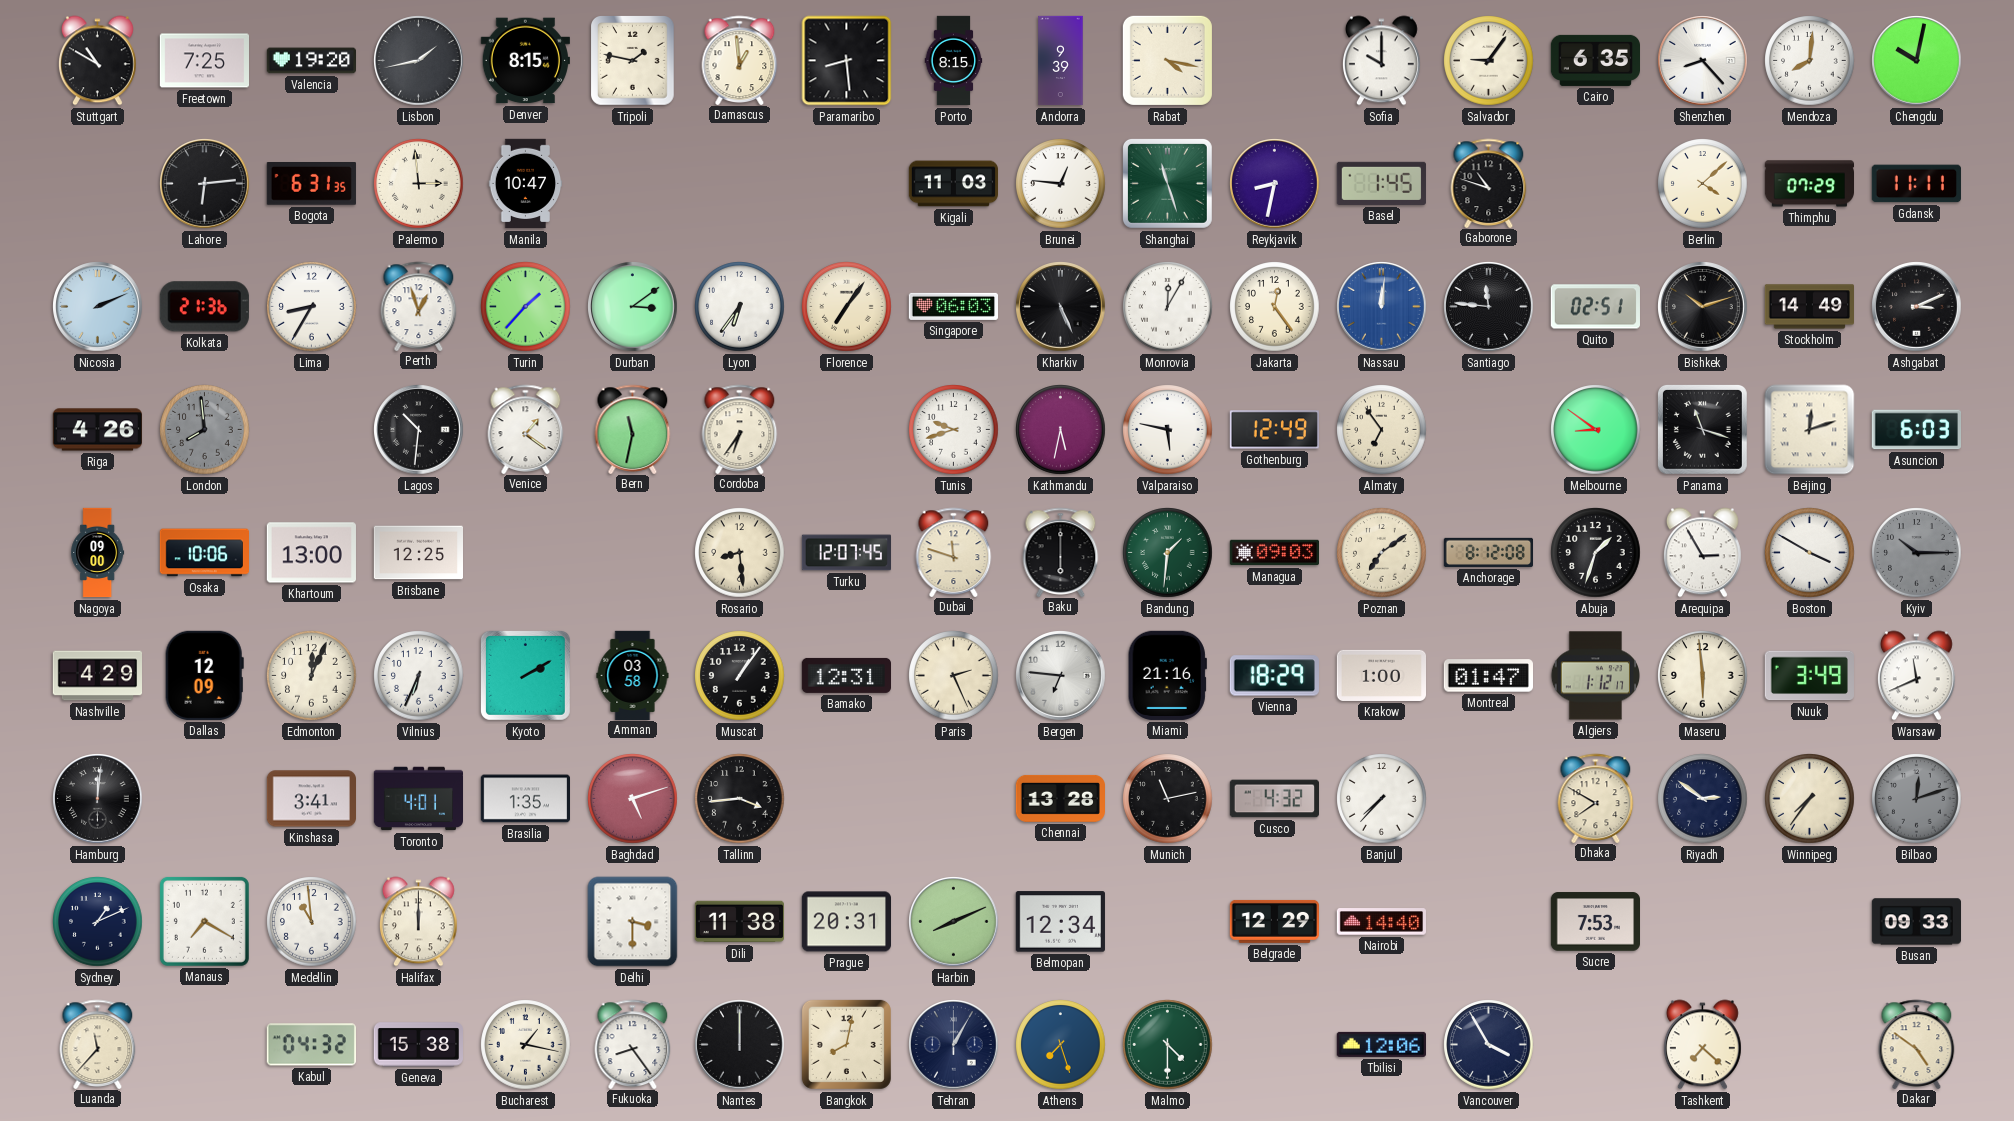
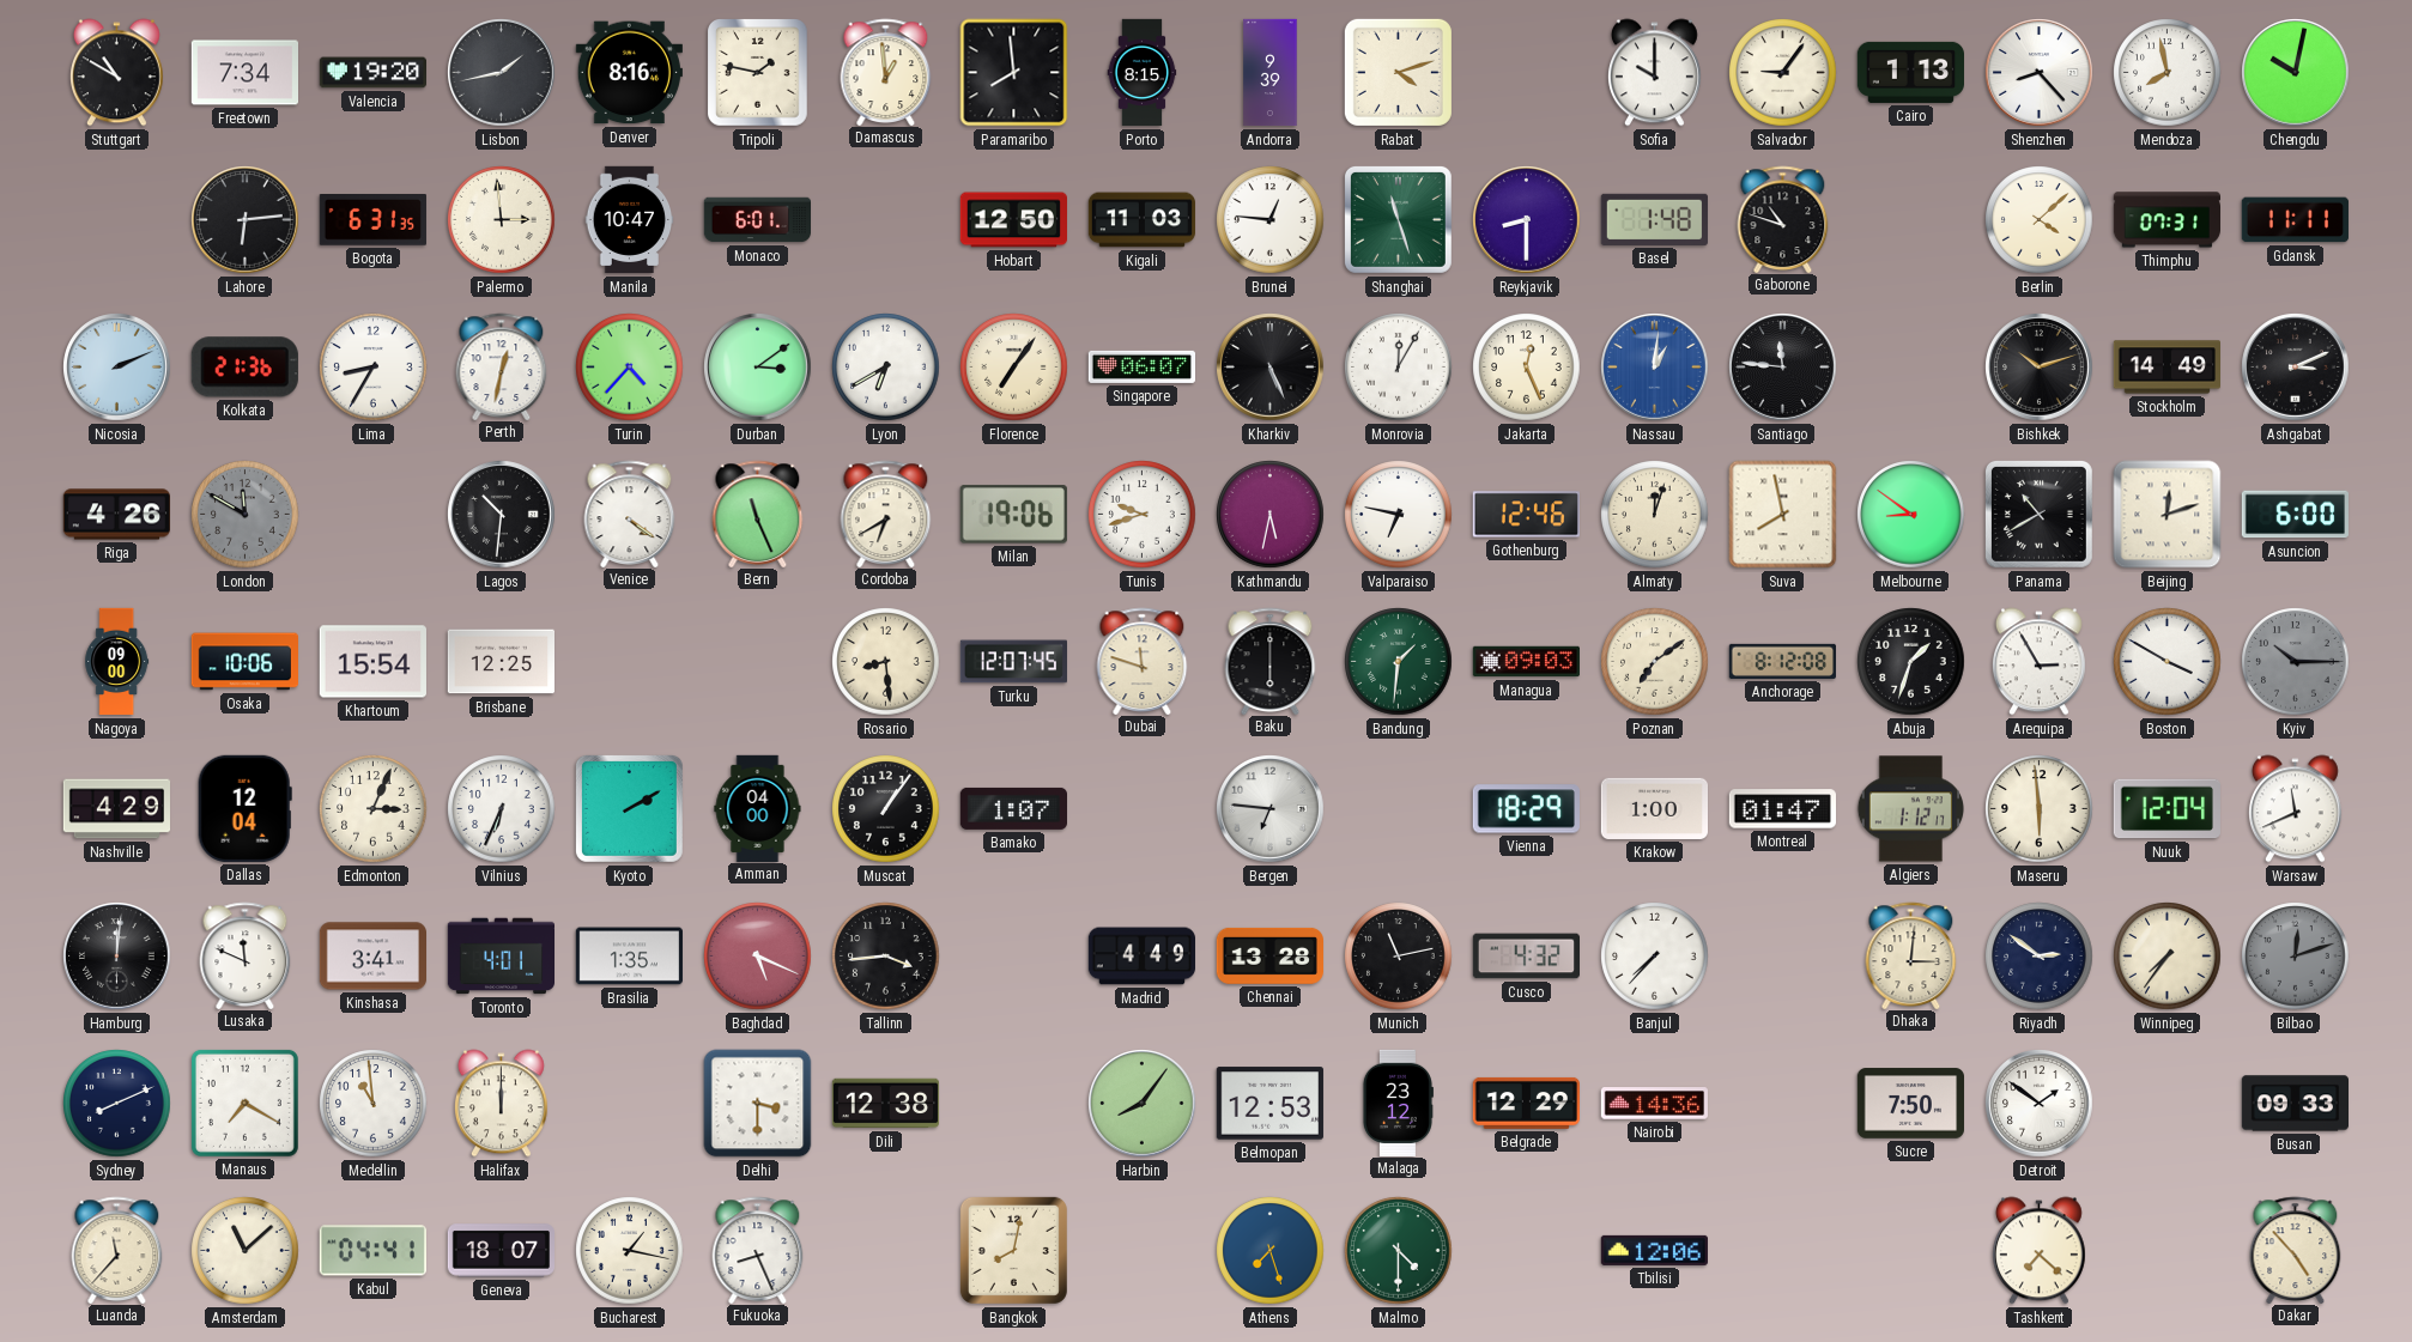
Freetown: 7:25 -> 7:34
Denver: 8:15 -> 8:16
Paramaribo: 8:29 -> 7:59
Rabat: 4:17 -> 4:12
Cairo: 6:35 -> 1:13
Mendoza: 8:01 -> 7:58
Monaco: none -> 6:01
Hobart: none -> 12:50
Reykjavik: 8:32 -> 8:30
Basel: 1:45 -> 1:48
Thimphu: 07:29 -> 07:31
Perth: 12:57 -> 12:32
Turin: 1:37 -> 4:37
Lyon: 6:36 -> 6:40
Singapore: 06:03 -> 06:07
Jakarta: 12:24 -> 12:26
Nassau: 12:01 -> 1:01
Quito: 02:51 -> none
London: 7:59 -> 11:50
Venice: 1:21 -> 4:21
Bern: 11:32 -> 11:26
Cordoba: 6:36 -> 6:40
Milan: none -> 19:06
Valparaiso: 5:47 -> 6:47
Gothenburg: 12:49 -> 12:46
Almaty: 6:54 -> 12:03
Suva: none -> 7:58
Panama: 11:18 -> 10:40
Asuncion: 6:03 -> 6:00
Khartoum: 13:00 -> 15:54
Dallas: 12:09 -> 12:04
Edmonton: 12:04 -> 3:04
Amman: 03:58 -> 04:00
Bamako: 12:31 -> 1:07
Paris: 2:26 -> none
Miami: 21:16 -> none
Nuuk: 3:49 -> 12:04
Lusaka: none -> 11:49
Baghdad: 5:12 -> 5:19
Madrid: none -> 4:49
Dhaka: 7:50 -> 3:01
Sydney: 1:11 -> 8:11
Dili: 11:38 -> 12:38
Prague: 20:31 -> none
Harbin: 8:11 -> 8:06
Belmopan: 12:34 -> 12:53
Malaga: none -> 23:12
Nairobi: 14:40 -> 14:36
Sucre: 7:53 -> 7:50
Detroit: none -> 1:51
Amsterdam: none -> 11:08
Kabul: 04:32 -> 04:41
Geneva: 15:38 -> 18:07
Fukuoka: 8:24 -> 8:26
Nantes: 12:00 -> none
Tehran: 1:05 -> none
Vancouver: 3:55 -> none
Dakar: 4:51 -> 4:53
